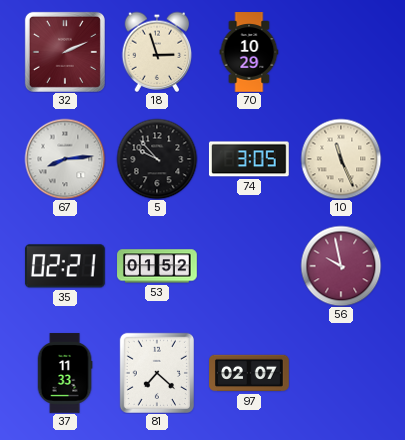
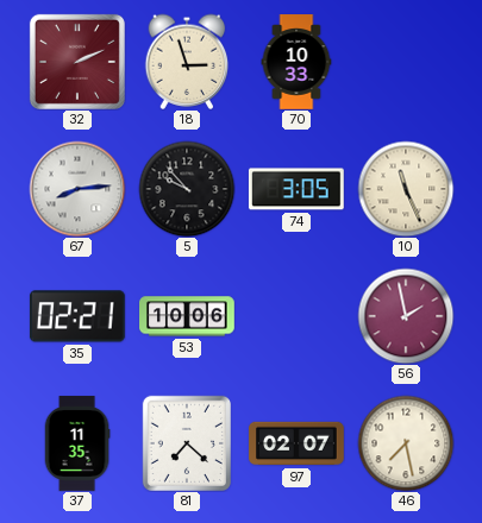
70: 10:29 -> 10:33
53: 01:52 -> 10:06
56: 9:58 -> 1:58
37: 11:33 -> 11:35
46: none -> 7:28
